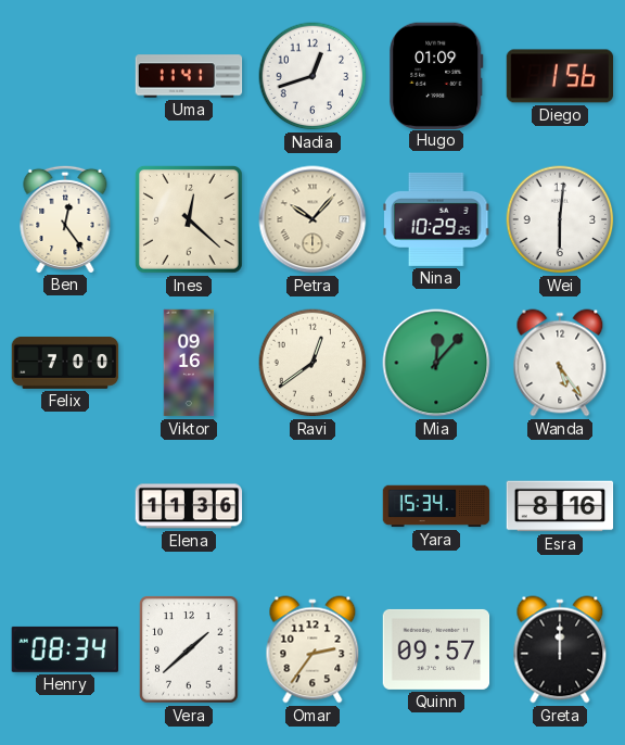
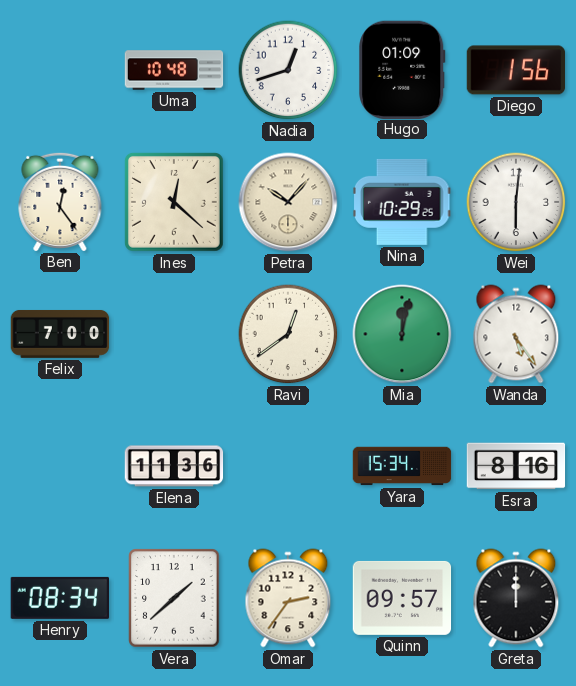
Uma: 11:41 -> 10:48
Viktor: 09:16 -> none
Mia: 12:07 -> 12:02
